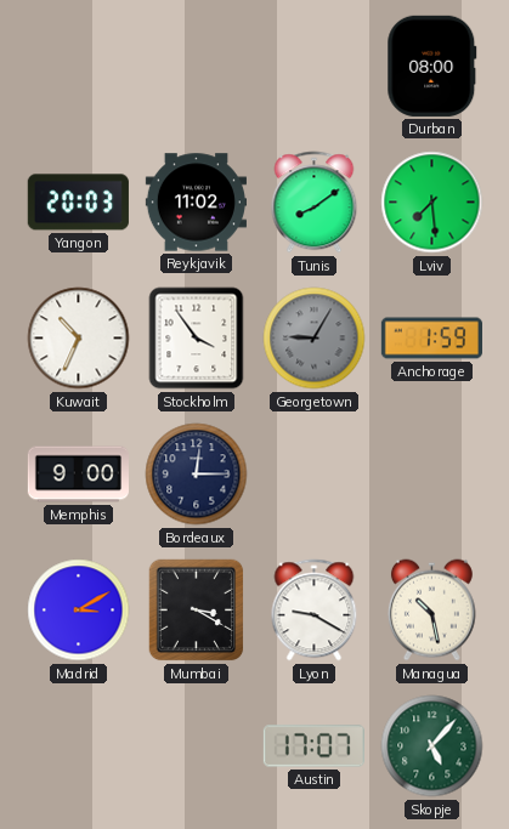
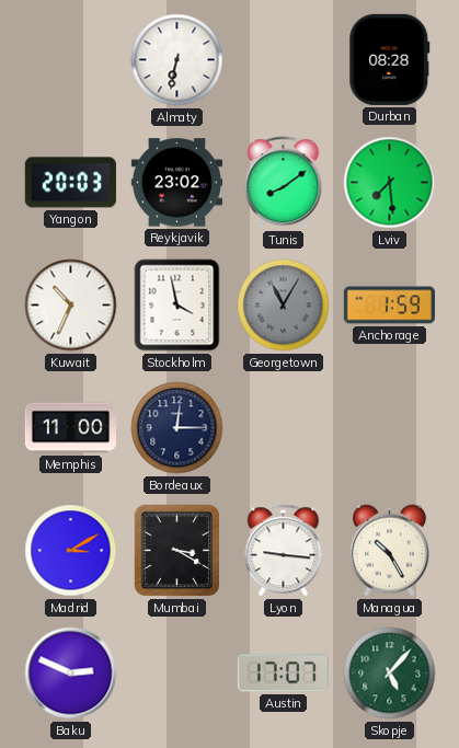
Almaty: none -> 6:32
Durban: 08:00 -> 08:28
Reykjavik: 11:02 -> 23:02
Stockholm: 3:54 -> 3:58
Georgetown: 9:05 -> 11:05
Memphis: 9:00 -> 11:00
Lyon: 9:20 -> 9:16
Managua: 10:28 -> 10:25
Baku: none -> 2:49
